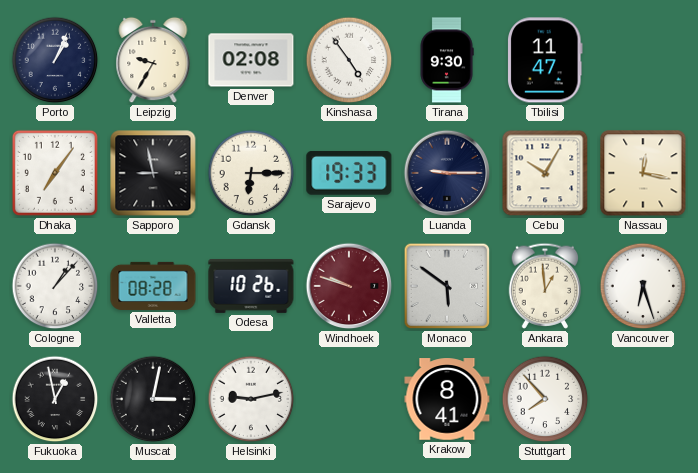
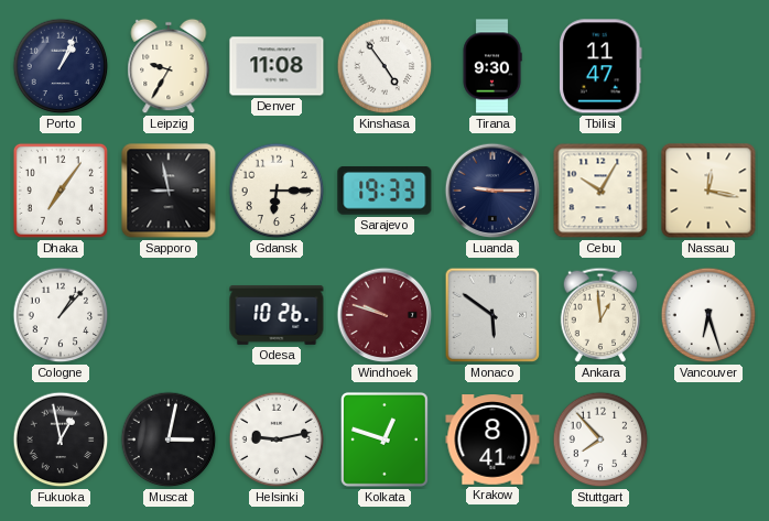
Denver: 02:08 -> 11:08
Valletta: 08:28 -> none
Kolkata: none -> 12:48
